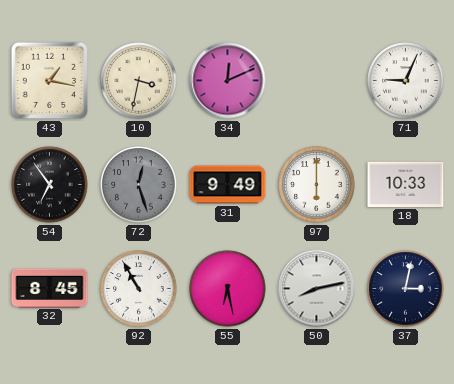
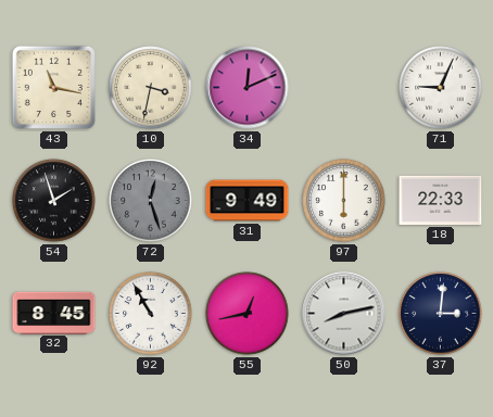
43: 1:17 -> 11:17
54: 6:54 -> 1:57
18: 10:33 -> 22:33
55: 6:28 -> 12:43
37: 3:02 -> 3:01
